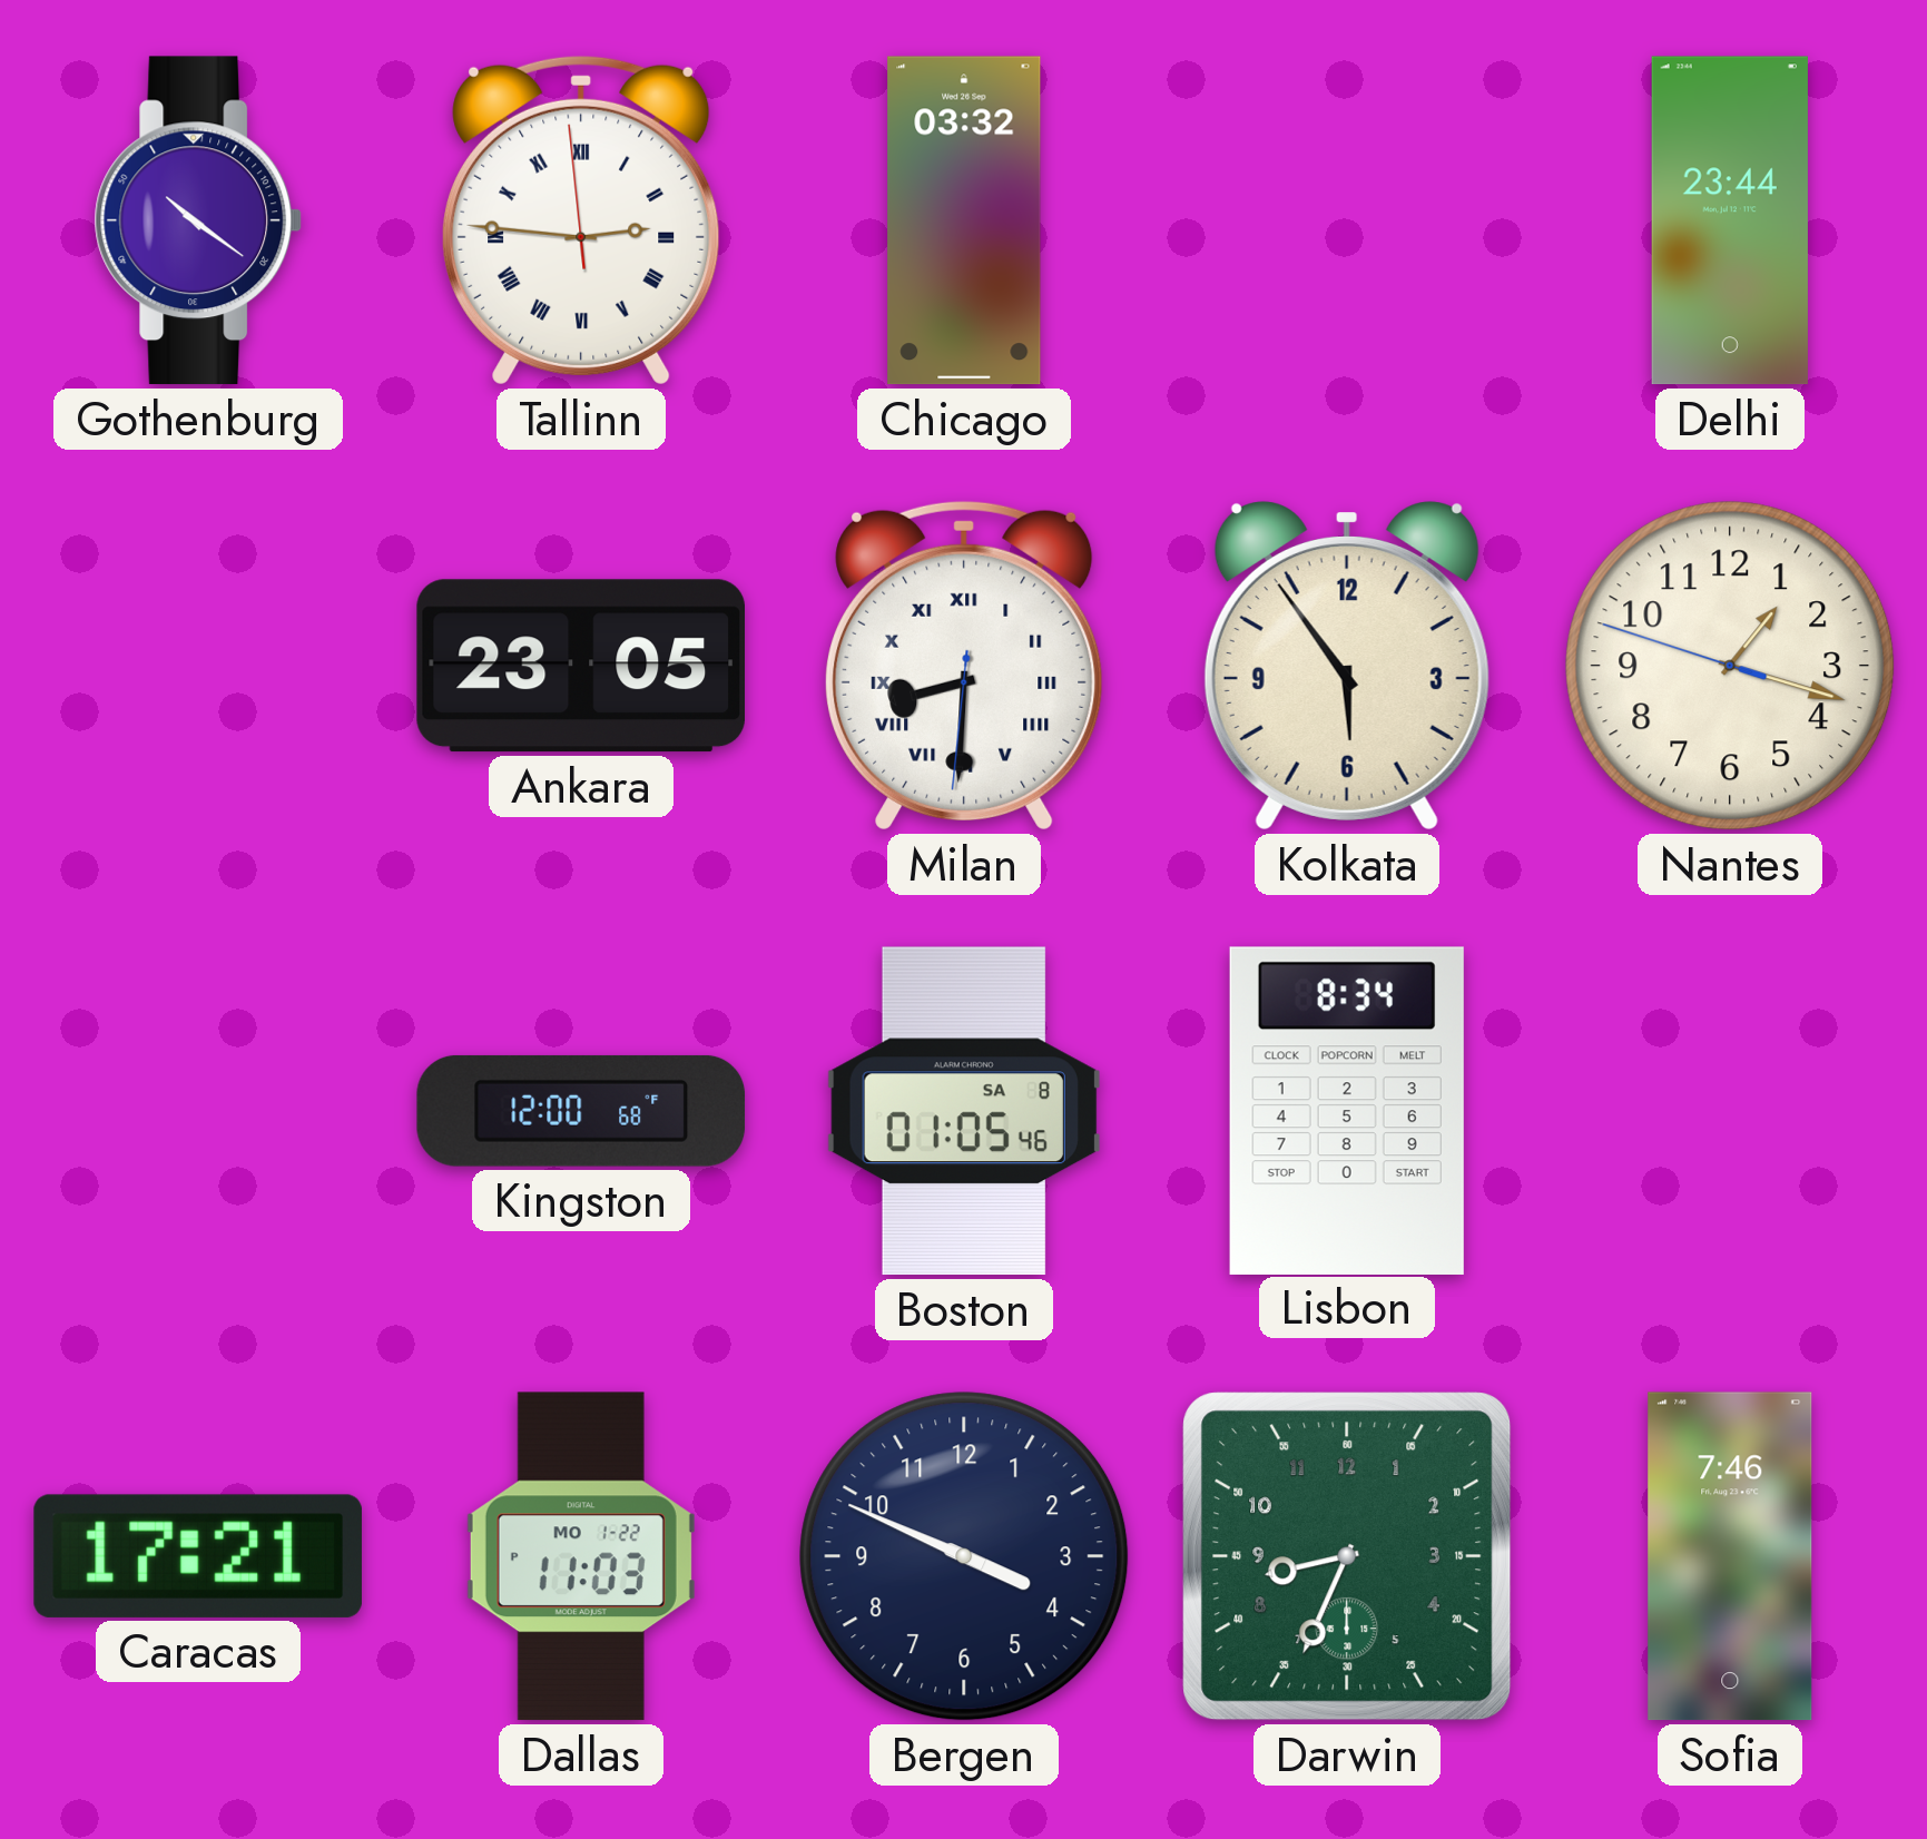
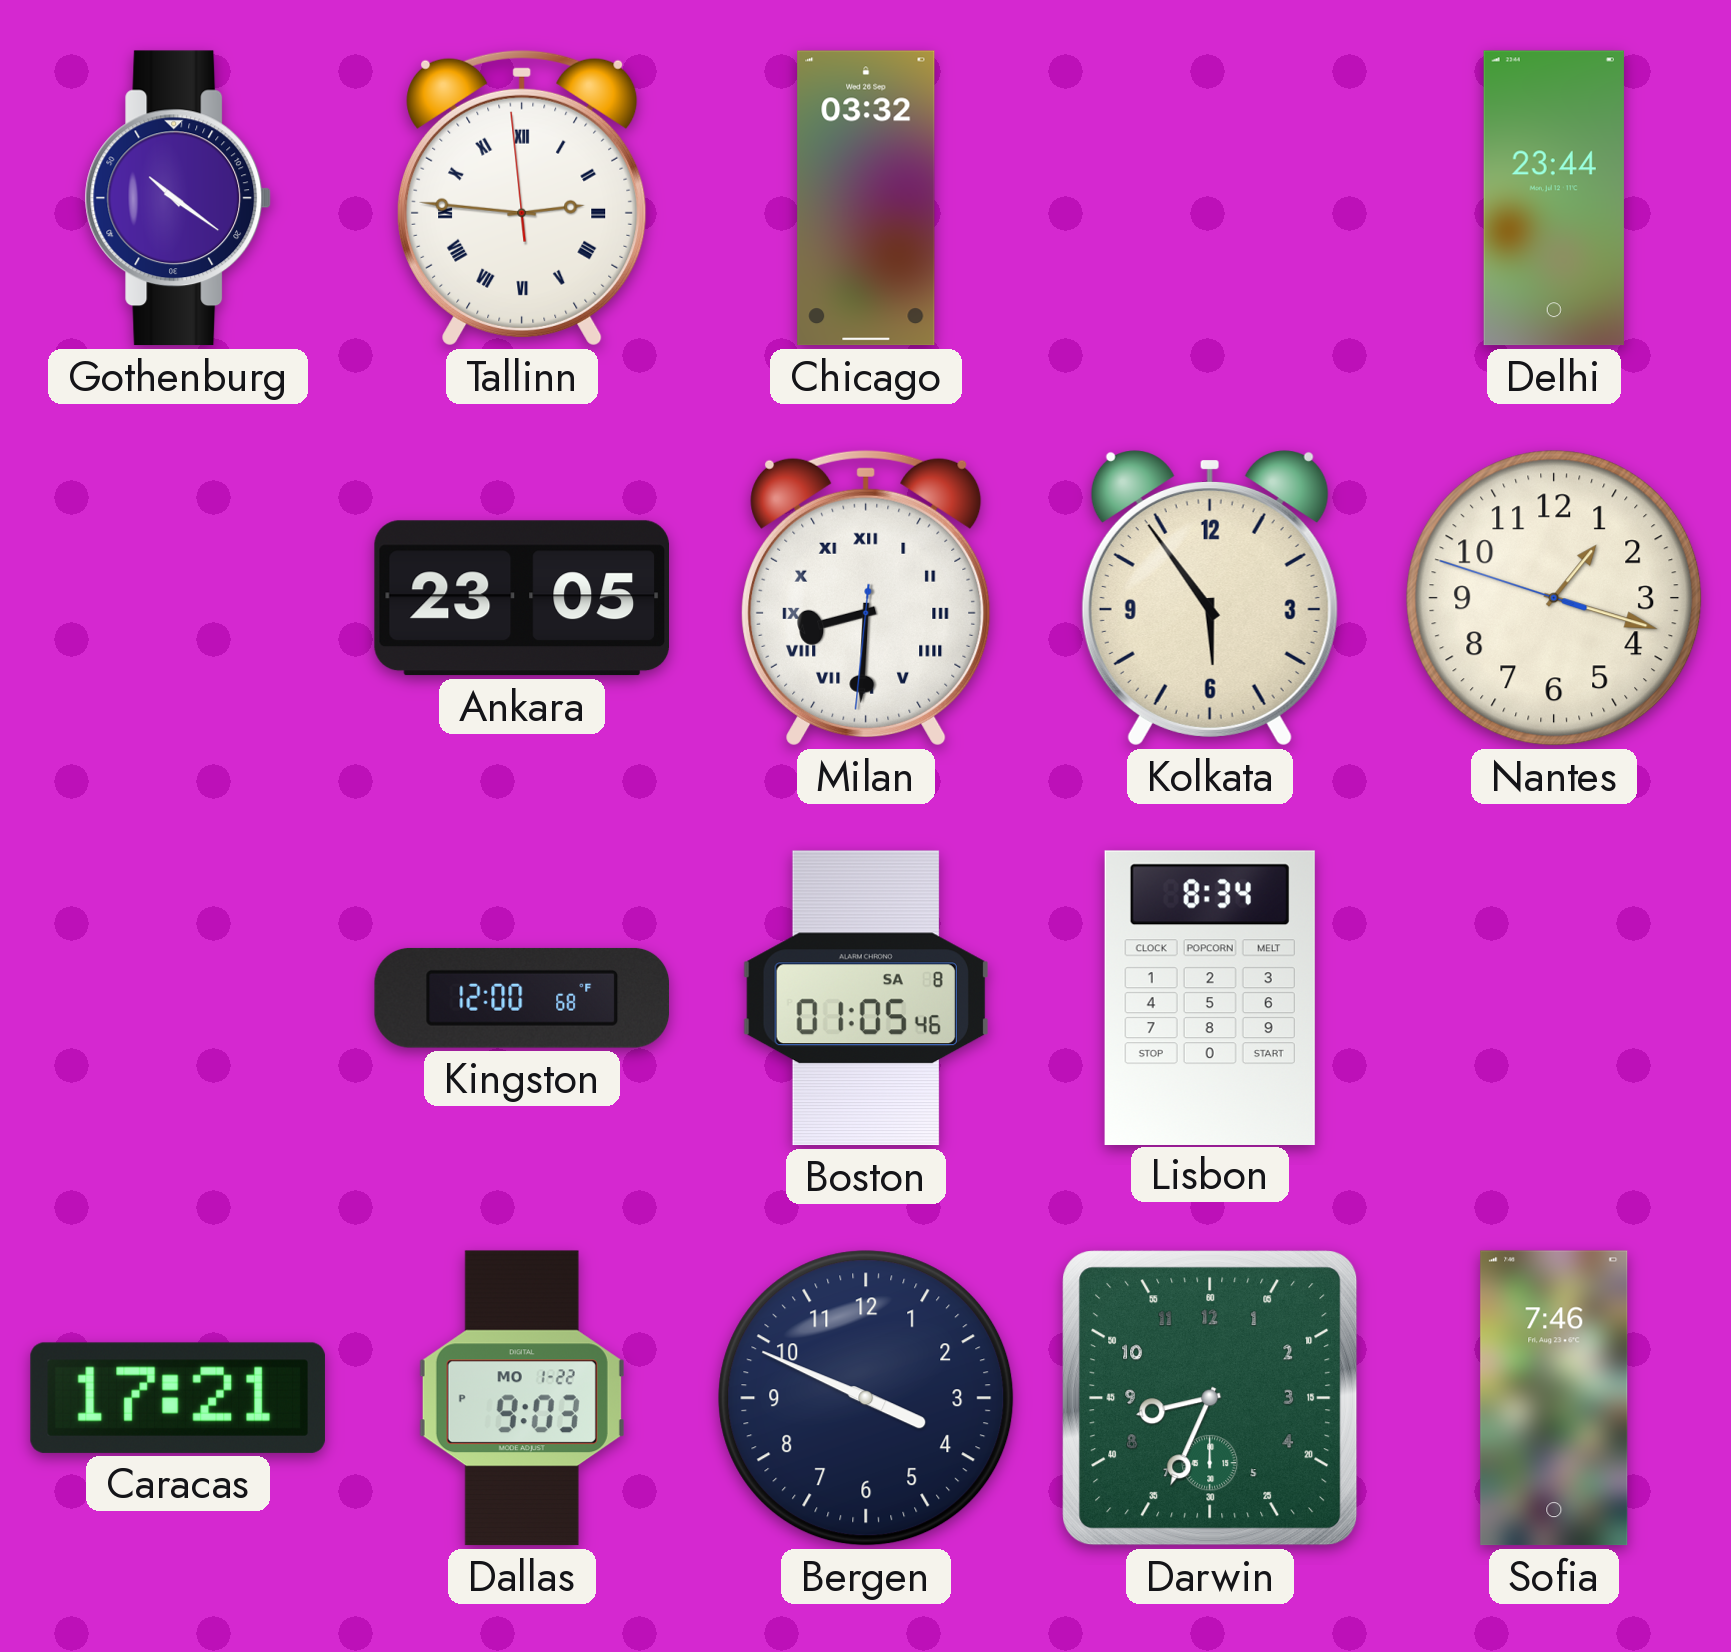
Dallas: 11:03 -> 9:03
